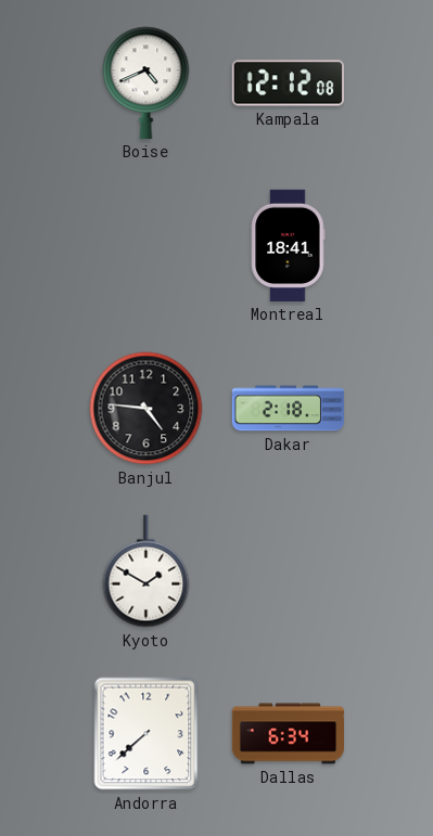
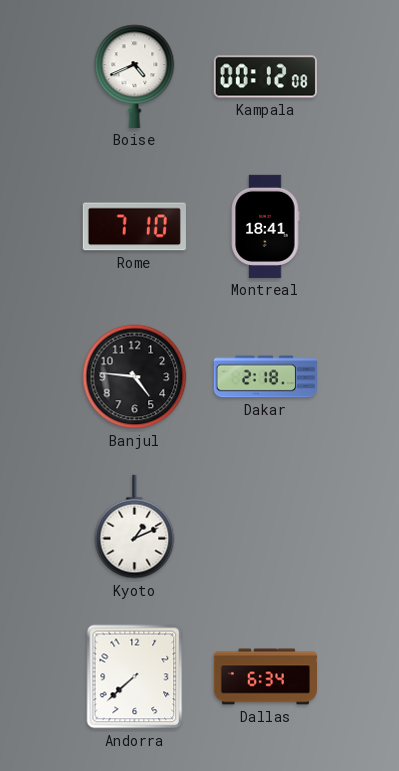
Kampala: 12:12 -> 00:12
Rome: none -> 7:10
Kyoto: 1:50 -> 1:11
